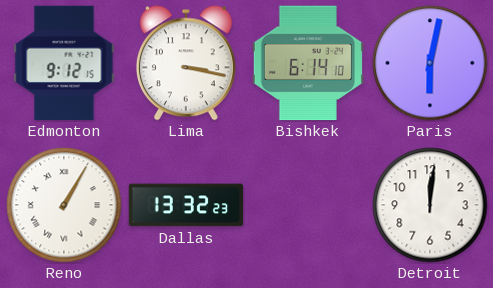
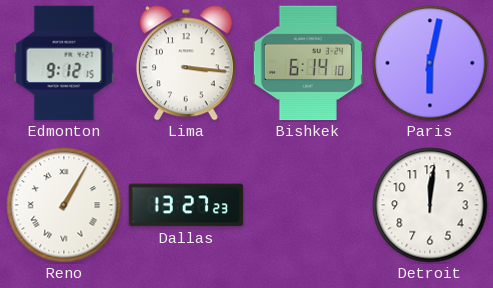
Lima: 3:17 -> 3:16
Dallas: 13:32 -> 13:27
